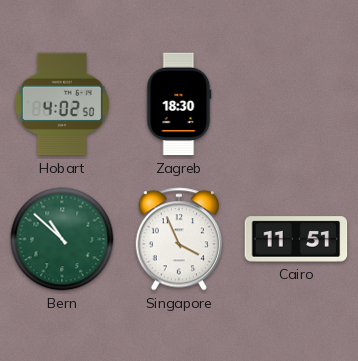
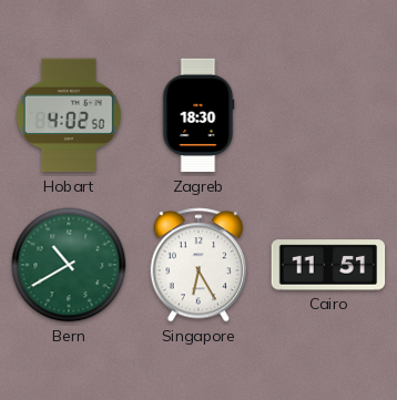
Bern: 10:52 -> 10:40
Singapore: 3:56 -> 6:25
